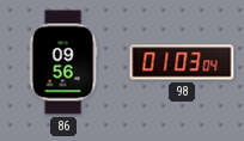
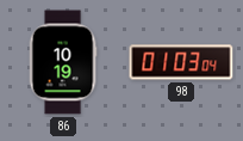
86: 09:56 -> 10:19
